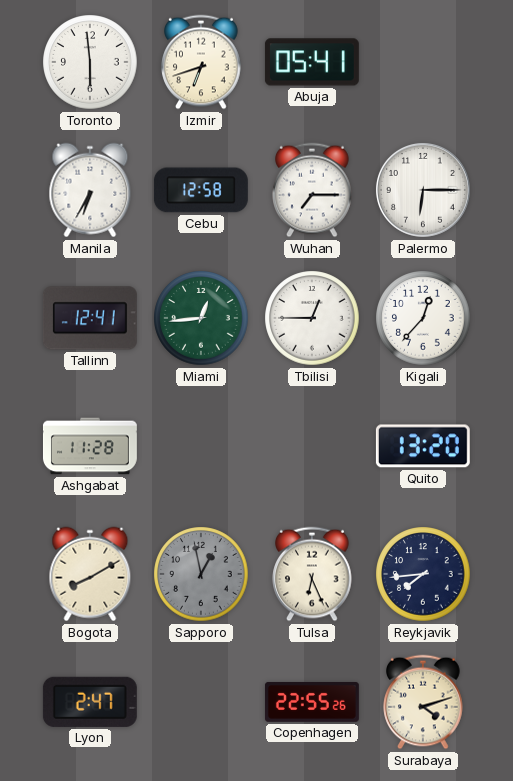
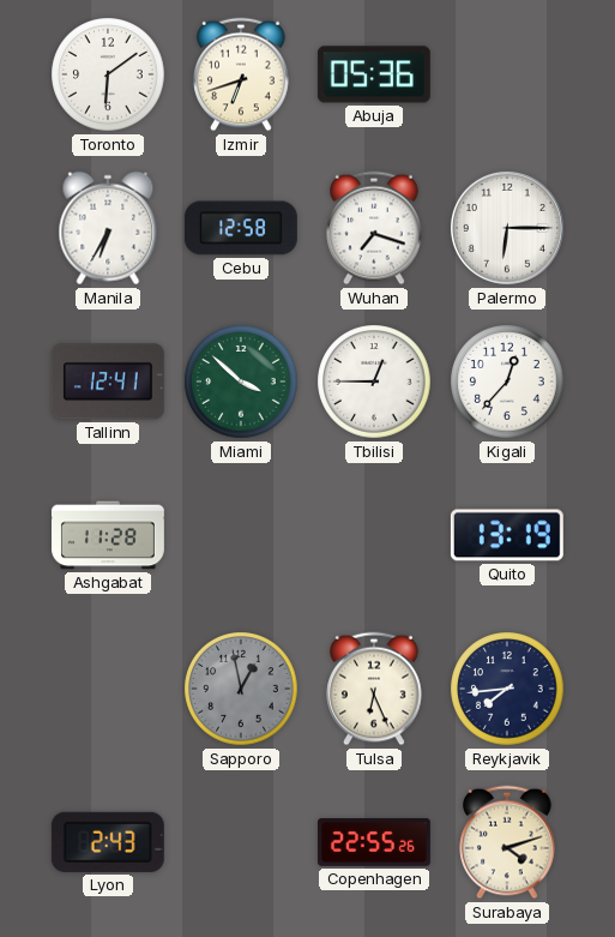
Toronto: 5:59 -> 6:09
Abuja: 05:41 -> 05:36
Wuhan: 7:15 -> 7:18
Miami: 12:44 -> 3:52
Quito: 13:20 -> 13:19
Bogota: 8:10 -> none
Lyon: 2:47 -> 2:43
